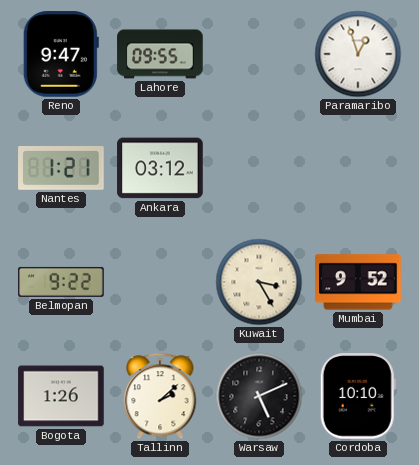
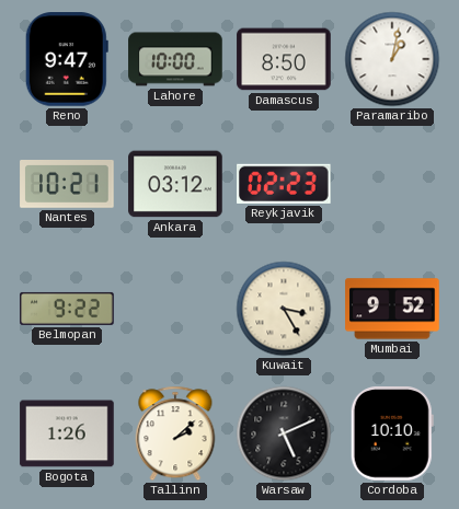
Lahore: 09:55 -> 10:00
Damascus: none -> 8:50
Paramaribo: 12:57 -> 1:02
Nantes: 1:21 -> 10:21
Reykjavik: none -> 02:23
